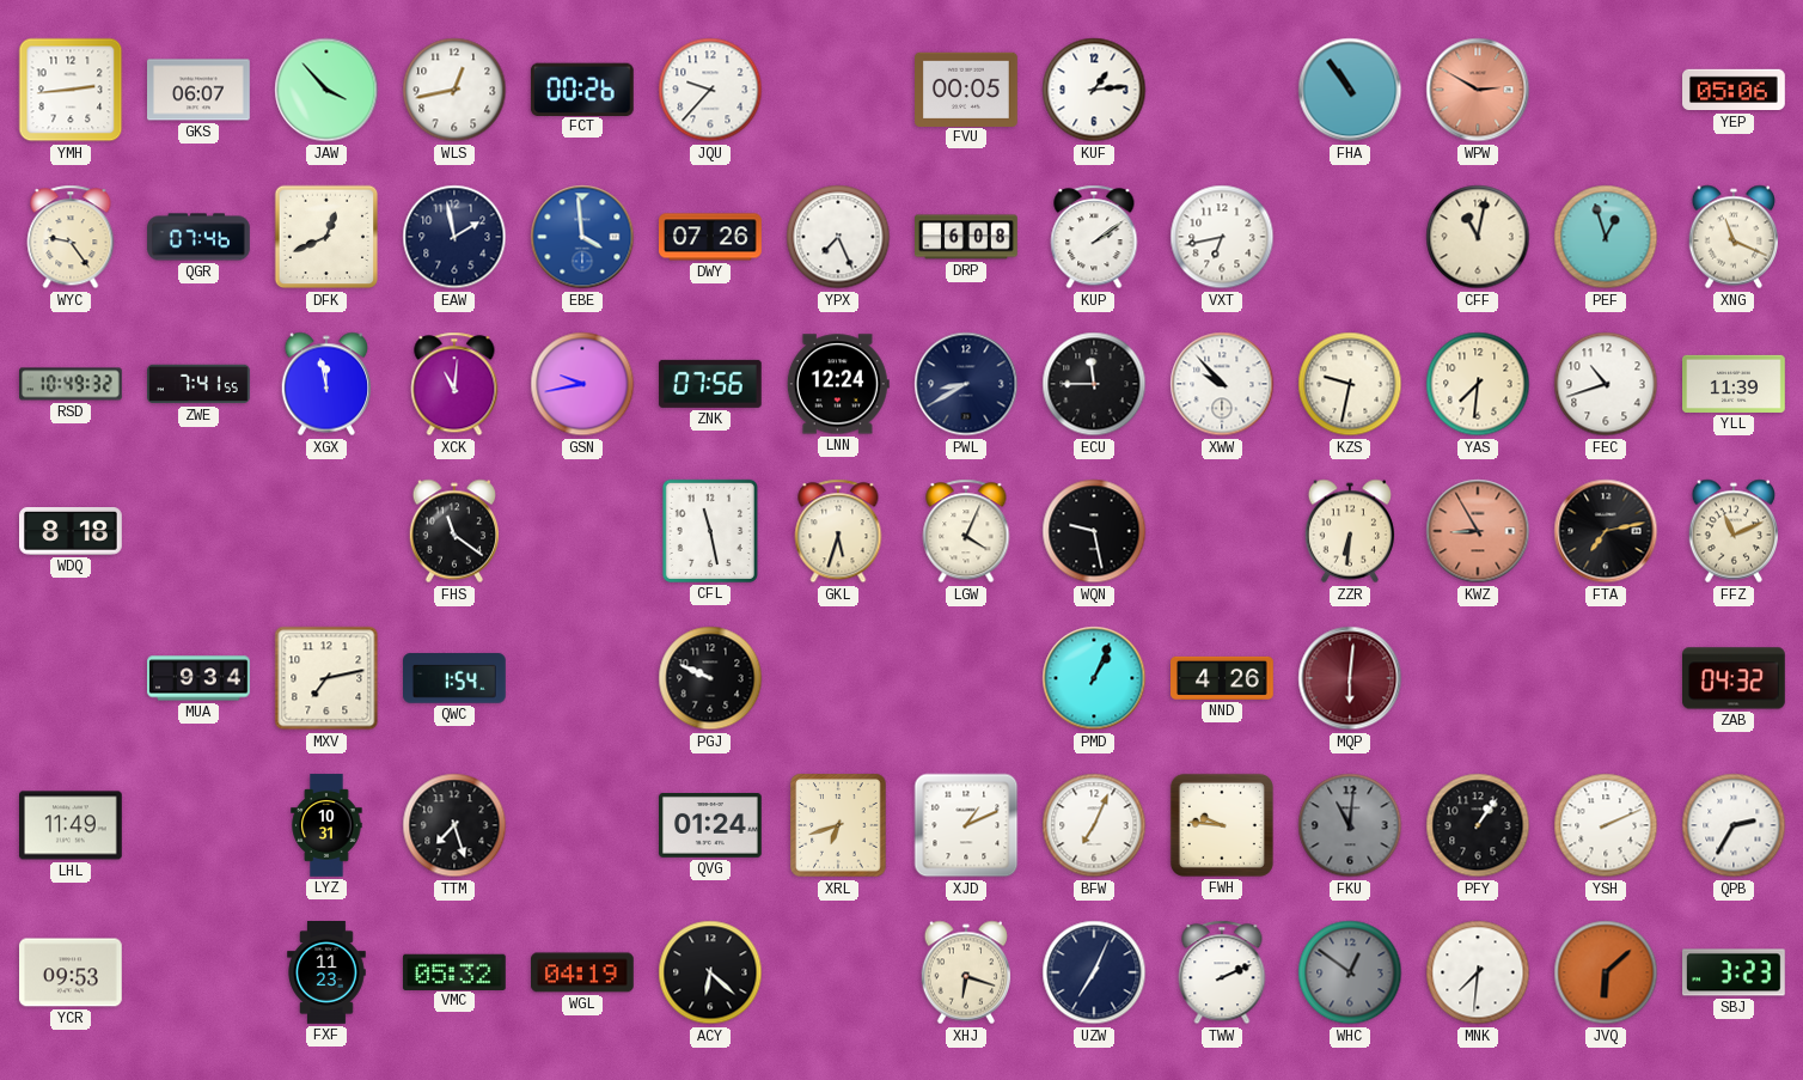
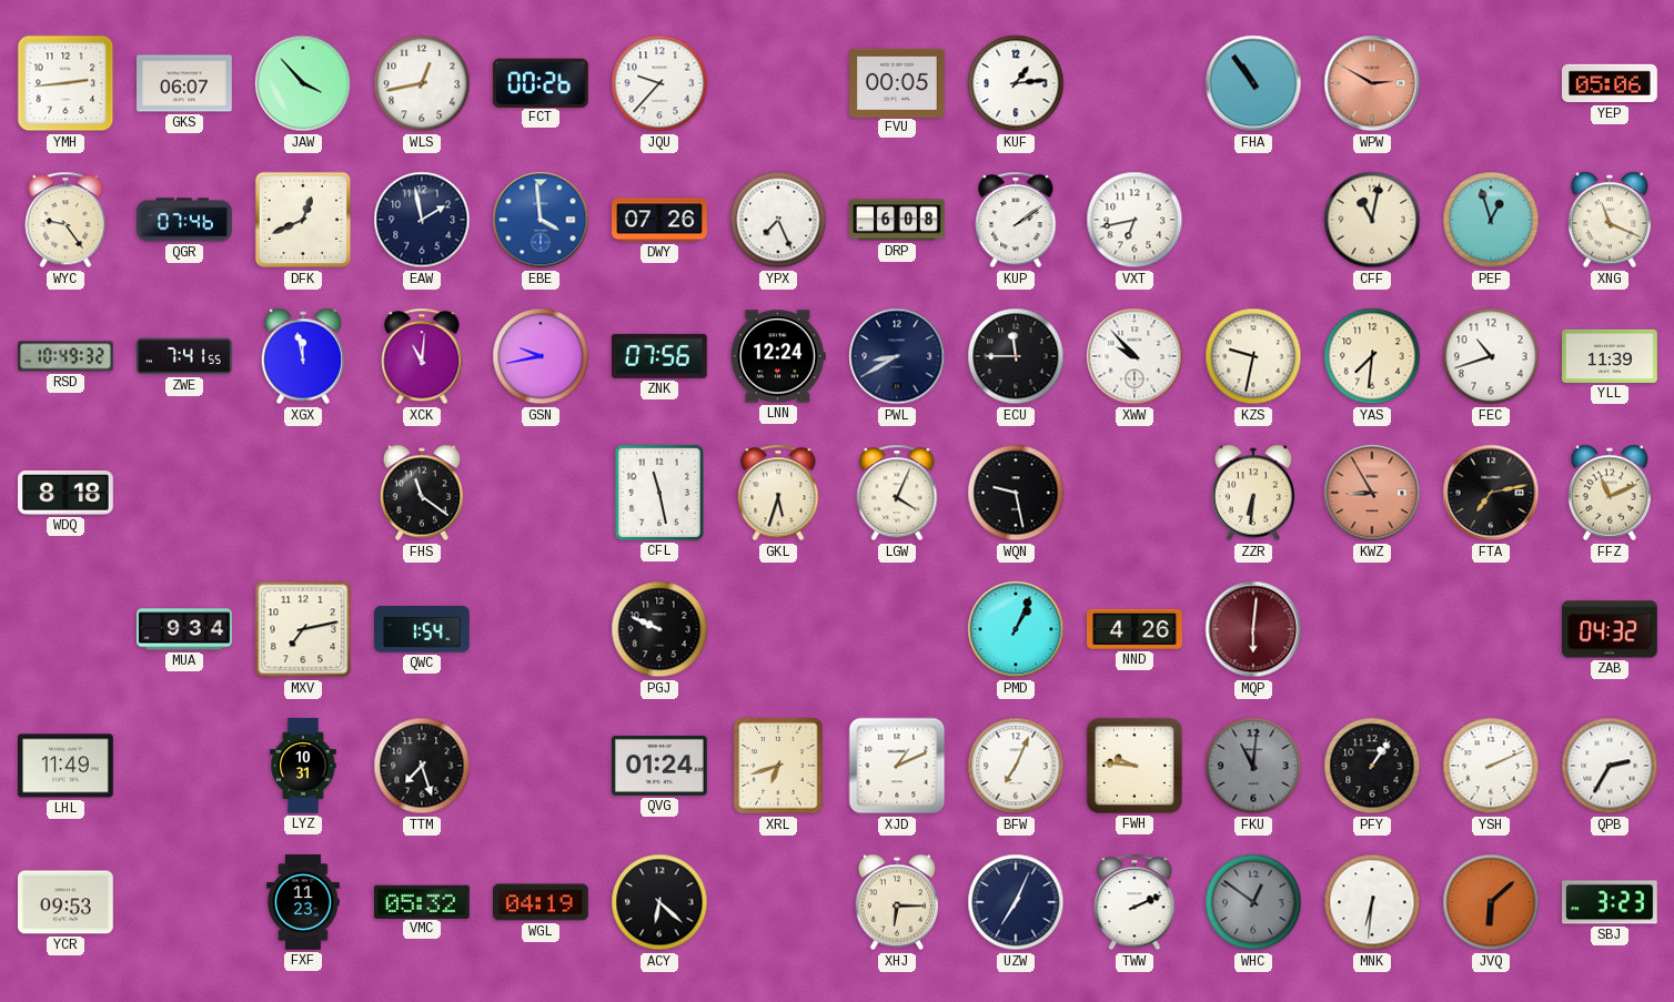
XHJ: 6:18 -> 6:15
MNK: 7:31 -> 6:31
